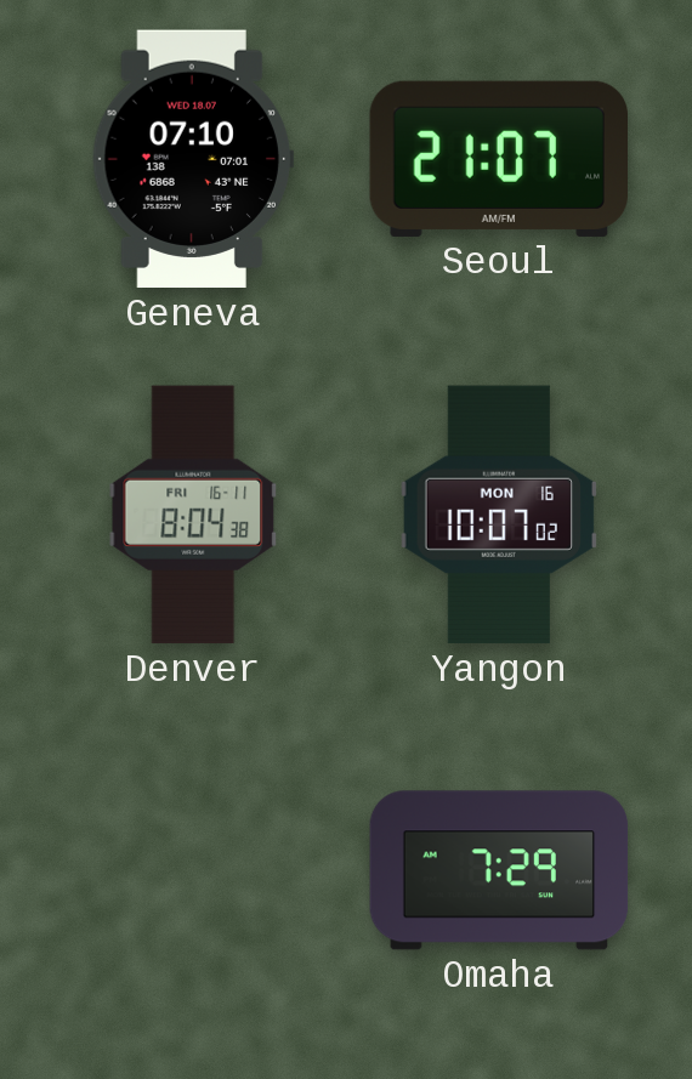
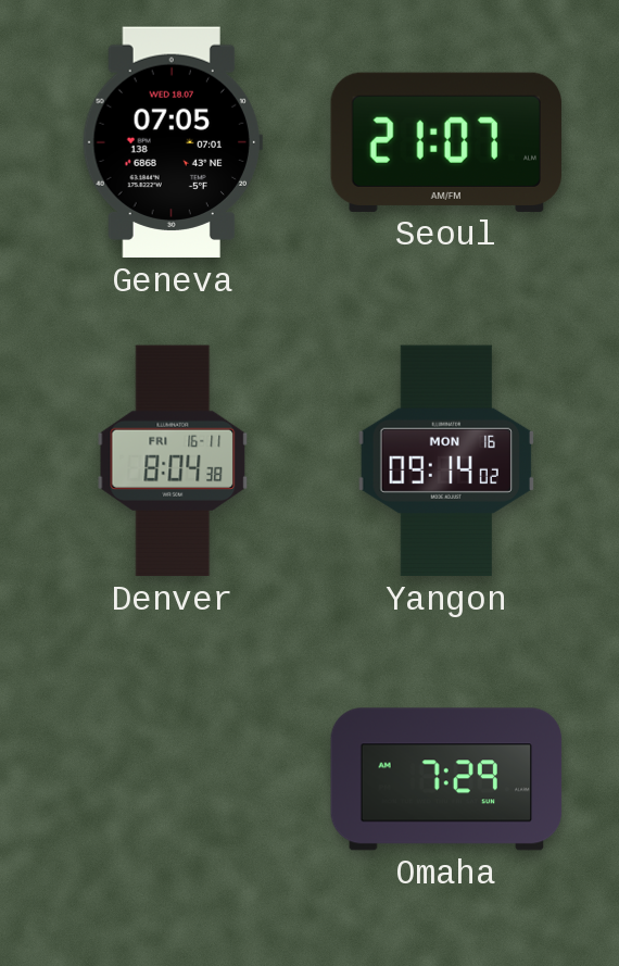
Geneva: 07:10 -> 07:05
Yangon: 10:07 -> 09:14
